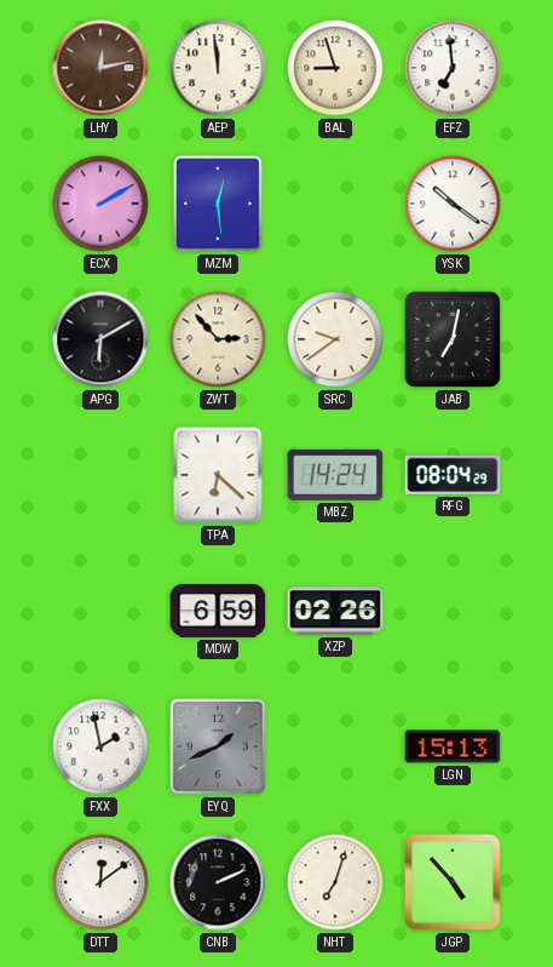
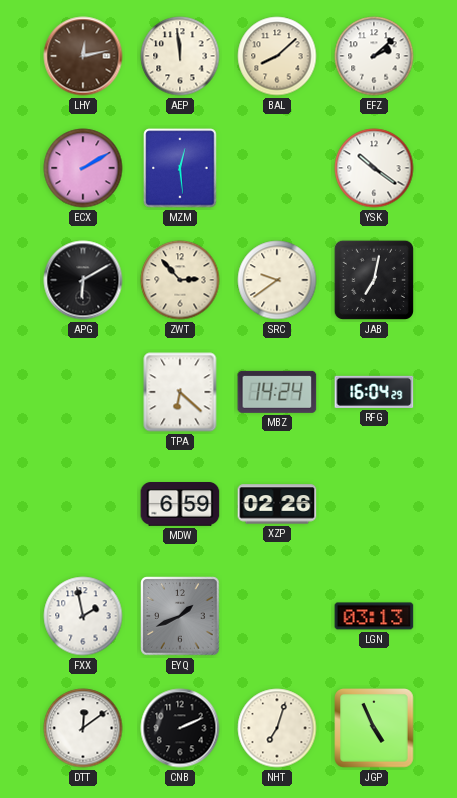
BAL: 8:57 -> 8:08
EFZ: 6:59 -> 2:08
RFG: 08:04 -> 16:04
LGN: 15:13 -> 03:13
JGP: 4:53 -> 4:56
